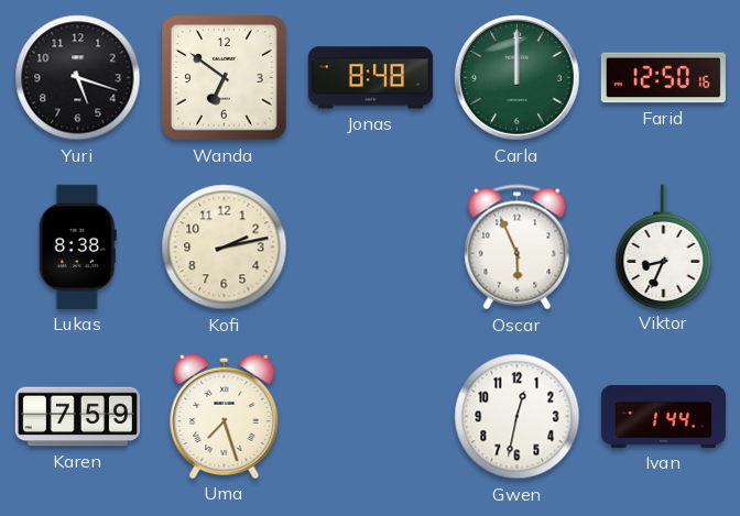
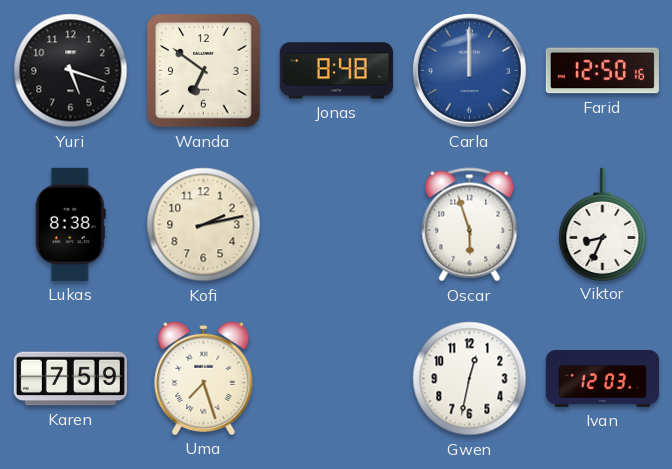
Carla dial: green -> blue
Oscar: 5:56 -> 5:57
Ivan: 1:44 -> 12:03
